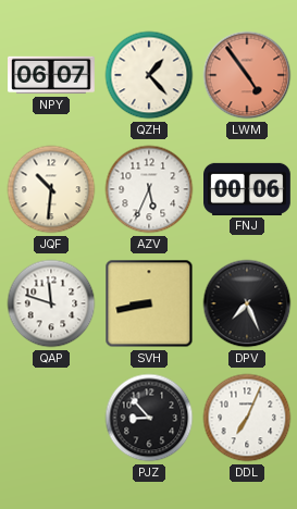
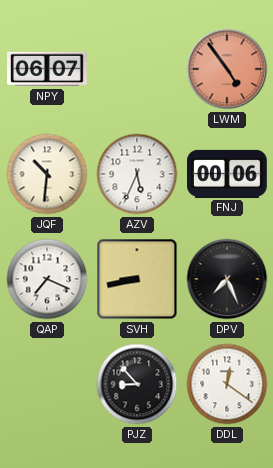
QZH: 1:23 -> none
QAP: 11:48 -> 7:19
DDL: 7:04 -> 12:21
